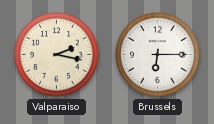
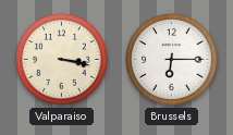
Valparaiso: 2:17 -> 3:17
